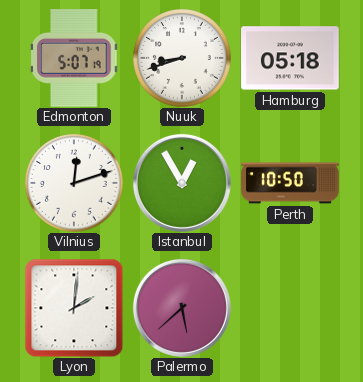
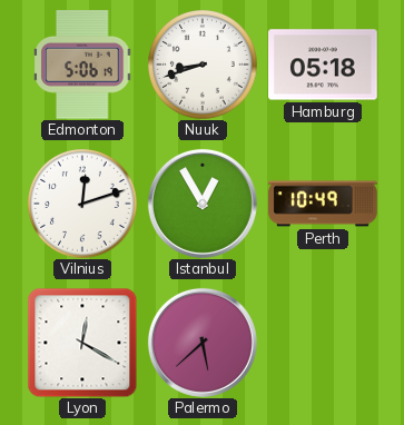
Edmonton: 5:07 -> 5:06
Perth: 10:50 -> 10:49
Lyon: 2:01 -> 12:20
